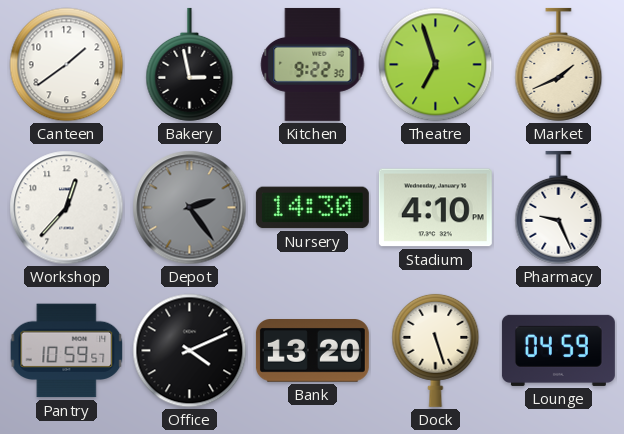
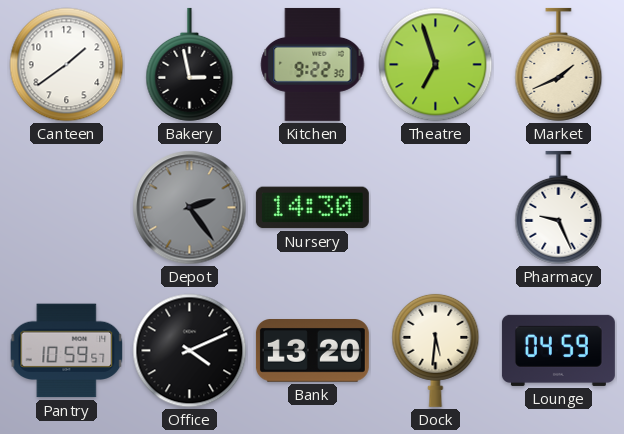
Workshop: 12:37 -> none
Stadium: 4:10 -> none
Dock: 5:27 -> 5:31
